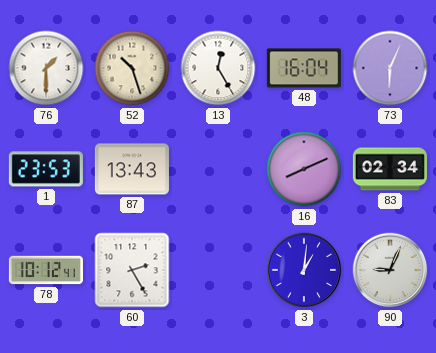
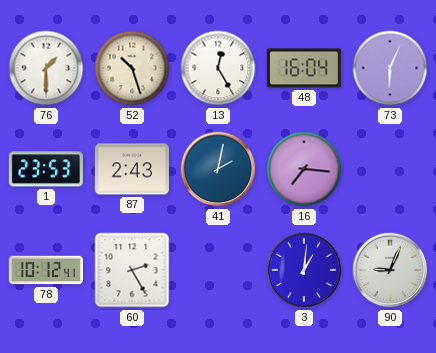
87: 13:43 -> 2:43
41: none -> 2:02
16: 8:11 -> 7:16
83: 02:34 -> none
